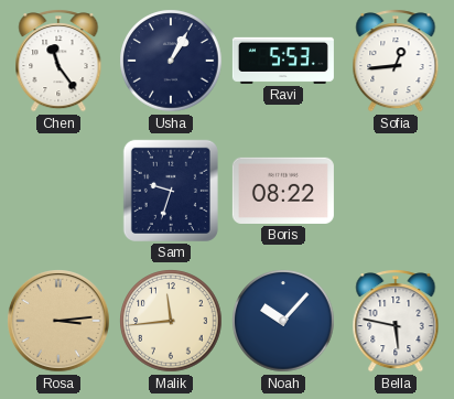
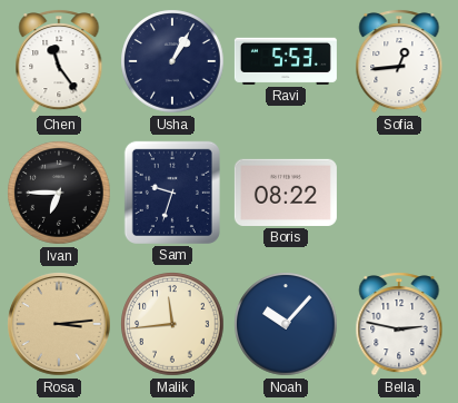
Ivan: none -> 6:45
Bella: 5:47 -> 2:47
